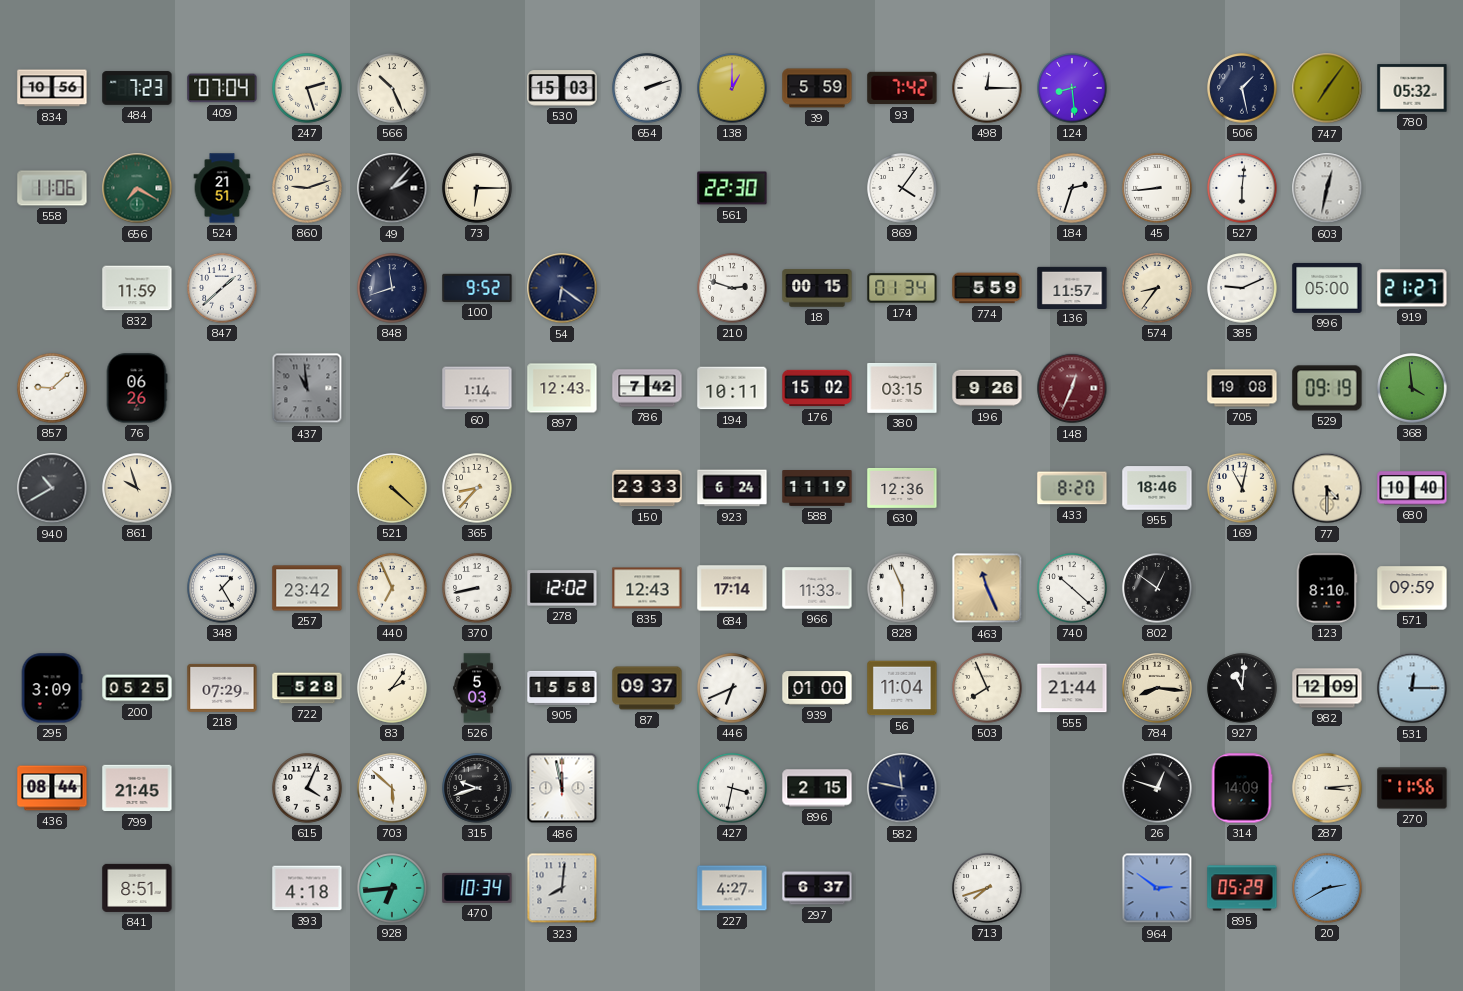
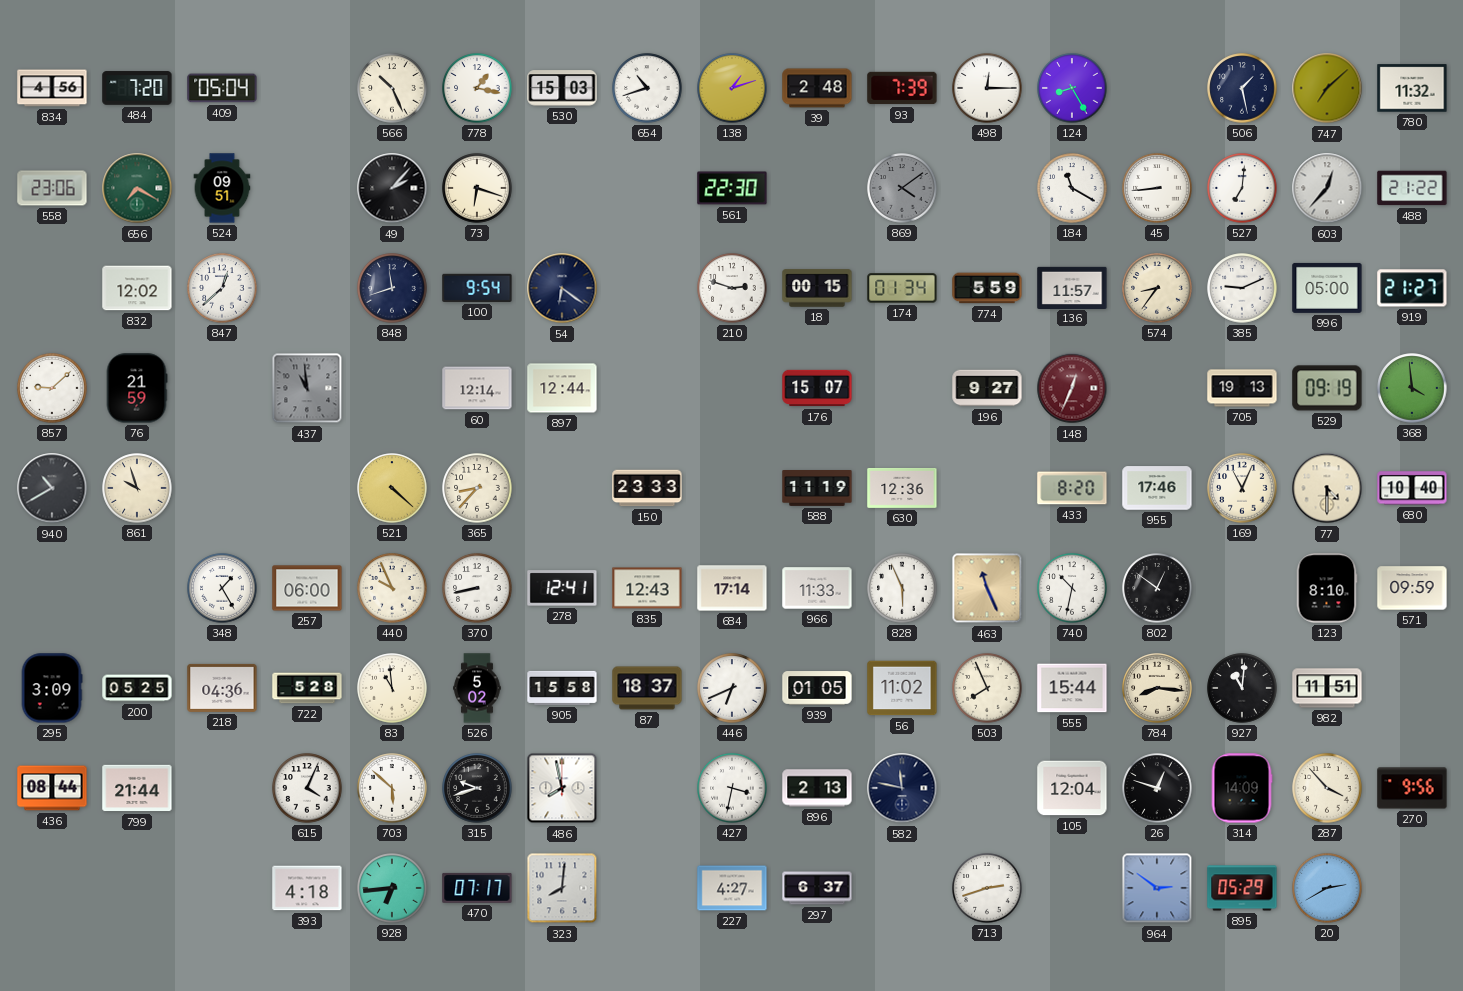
834: 10:56 -> 4:56
484: 7:23 -> 7:20
409: 07:04 -> 05:04
247: 2:27 -> none
778: none -> 1:17
654: 2:12 -> 10:42
138: 1:00 -> 1:12
39: 5:59 -> 2:48
93: 7:42 -> 7:39
124: 8:29 -> 8:25
747: 7:06 -> 7:08
780: 05:32 -> 11:32
558: 11:06 -> 23:06
524: 21:51 -> 09:51
860: 9:12 -> none
73: 6:15 -> 6:18
869: 4:06 -> 4:09
869 dial: white -> grey
184: 2:33 -> 11:20
527: 6:01 -> 7:01
603: 12:32 -> 12:37
488: none -> 21:22
832: 11:59 -> 12:02
847: 1:38 -> 12:38
100: 9:52 -> 9:54
76: 06:26 -> 21:59
60: 1:14 -> 12:14
897: 12:43 -> 12:44
786: 7:42 -> none
194: 10:11 -> none
176: 15:02 -> 15:07
380: 03:15 -> none
196: 9:26 -> 9:27
705: 19:08 -> 19:13
923: 6:24 -> none
955: 18:46 -> 17:46
169: 11:02 -> 11:04
257: 23:42 -> 06:00
440: 6:56 -> 9:56
278: 12:02 -> 12:41
740: 10:22 -> 10:32
218: 07:29 -> 04:36
83: 2:06 -> 10:59
526: 5:03 -> 5:02
87: 09:37 -> 18:37
939: 01:00 -> 01:05
56: 11:04 -> 11:02
555: 21:44 -> 15:44
982: 12:09 -> 11:51
531: 12:15 -> none
799: 21:45 -> 21:44
486: 11:58 -> 7:58
896: 2:15 -> 2:13
105: none -> 12:04
287: 3:14 -> 3:53
270: 11:56 -> 9:56
841: 8:51 -> none
470: 10:34 -> 07:17
713: 7:42 -> 2:42
